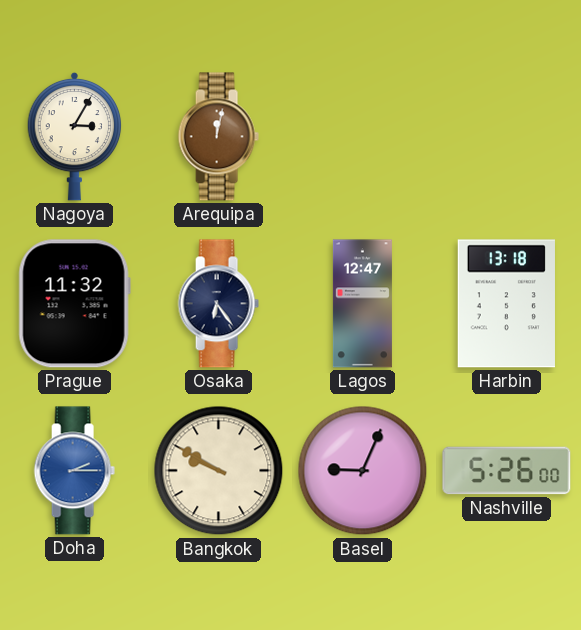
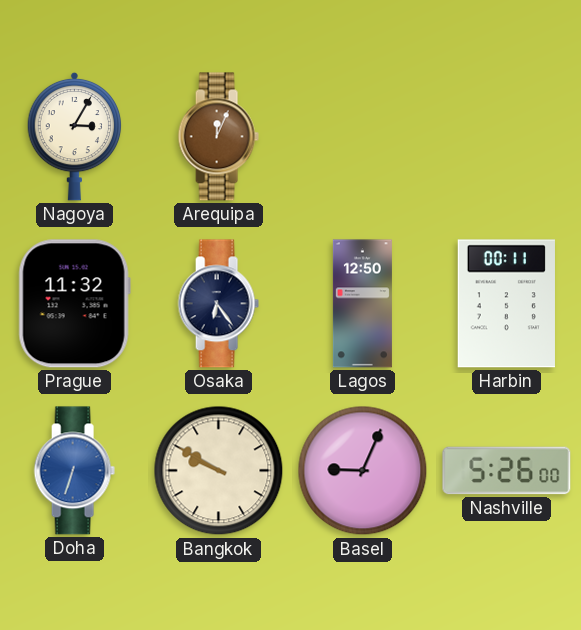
Arequipa: 12:02 -> 12:04
Lagos: 12:47 -> 12:50
Harbin: 13:18 -> 00:11
Doha: 2:15 -> 6:33
